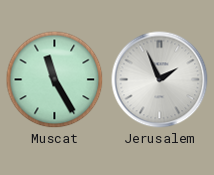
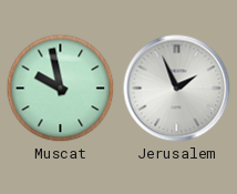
Muscat: 11:25 -> 9:58
